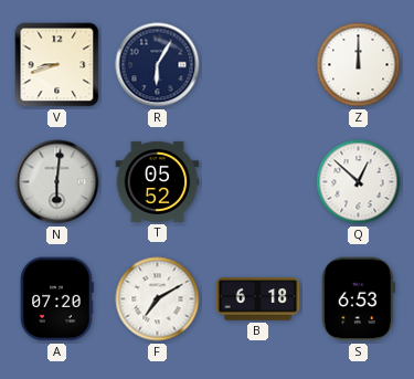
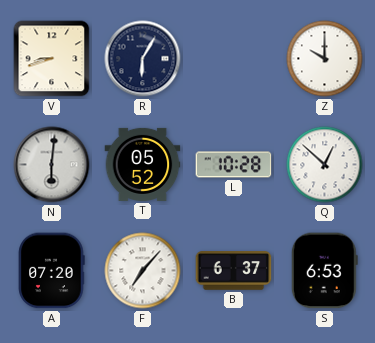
Z: 12:00 -> 10:00
L: none -> 10:28
F: 7:10 -> 7:07
B: 6:18 -> 6:37
